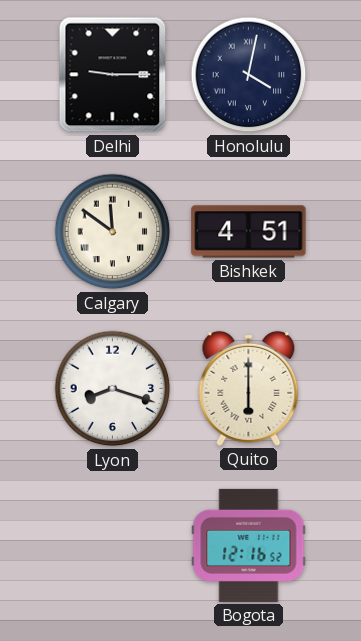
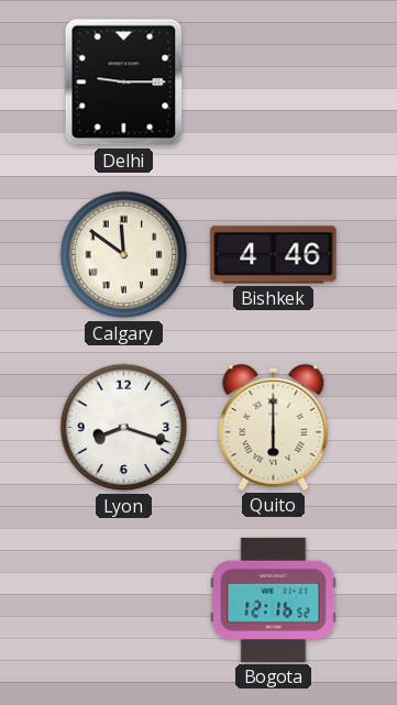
Honolulu: 4:02 -> none
Bishkek: 4:51 -> 4:46
